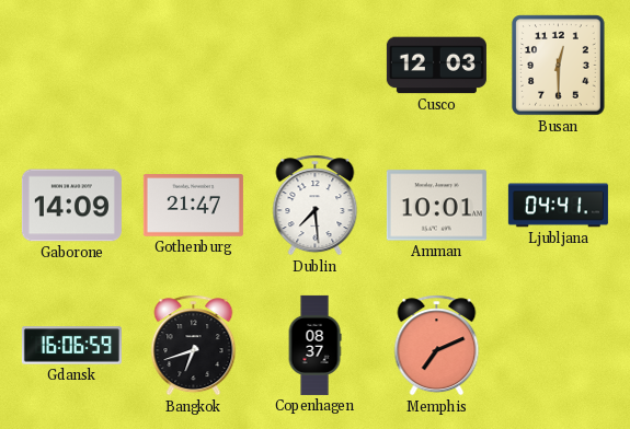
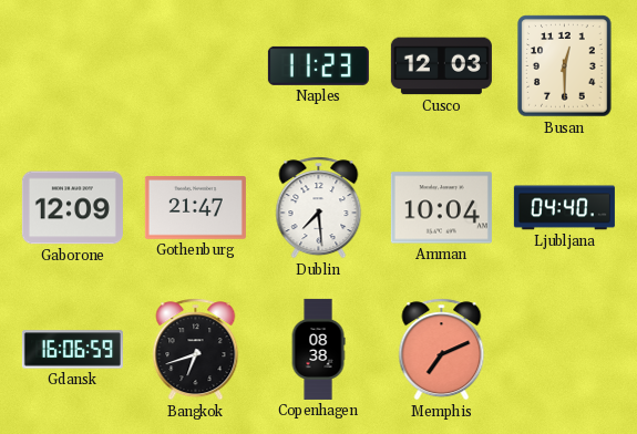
Naples: none -> 11:23
Gaborone: 14:09 -> 12:09
Amman: 10:01 -> 10:04
Ljubljana: 04:41 -> 04:40
Copenhagen: 08:37 -> 08:38
